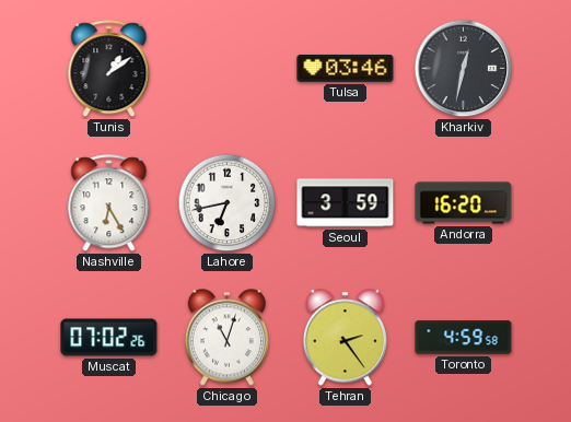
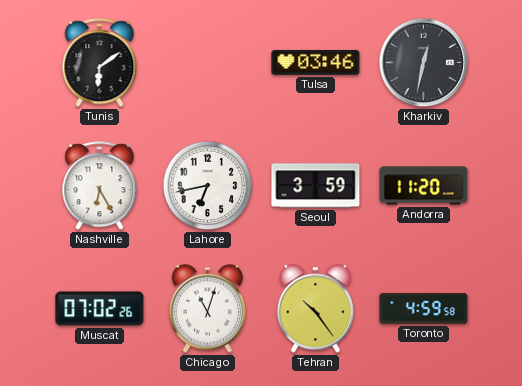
Tunis: 1:09 -> 6:09
Andorra: 16:20 -> 11:20
Tehran: 2:24 -> 10:24
